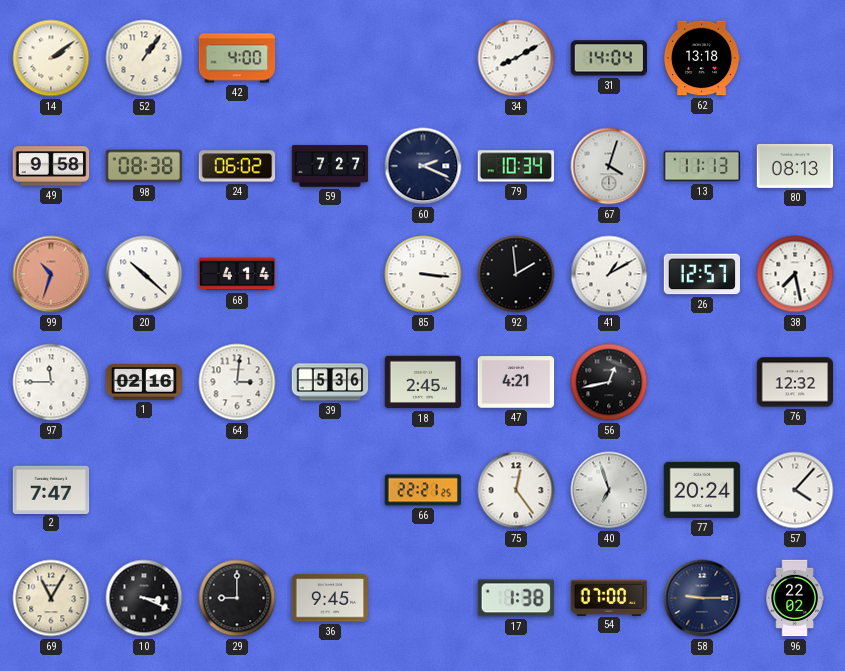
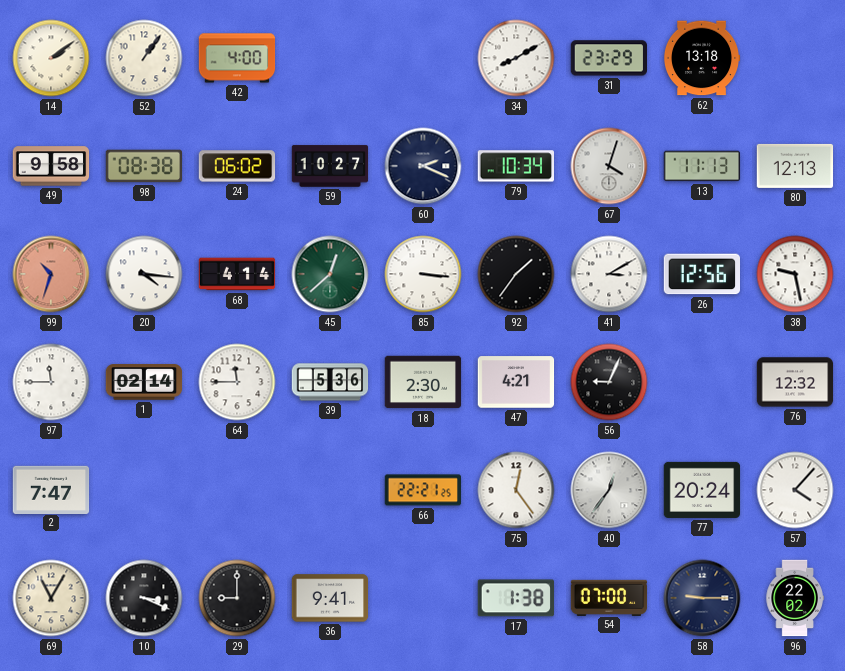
31: 14:04 -> 23:29
59: 7:27 -> 10:27
80: 08:13 -> 12:13
20: 10:22 -> 4:16
45: none -> 12:38
92: 1:59 -> 1:36
41: 1:10 -> 3:10
26: 12:57 -> 12:56
38: 7:28 -> 9:28
1: 02:16 -> 02:14
64: 3:01 -> 11:45
18: 2:45 -> 2:30
56: 12:43 -> 9:04
40: 6:57 -> 12:36
36: 9:45 -> 9:41
